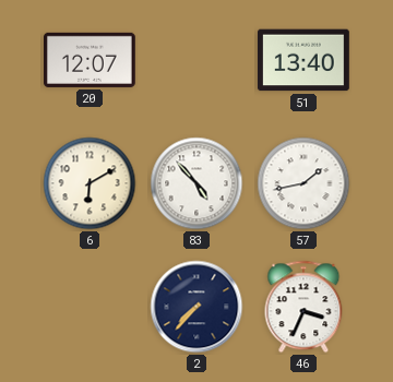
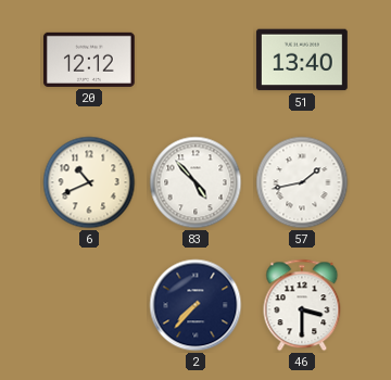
20: 12:07 -> 12:12
6: 6:10 -> 10:41
46: 3:34 -> 3:30
